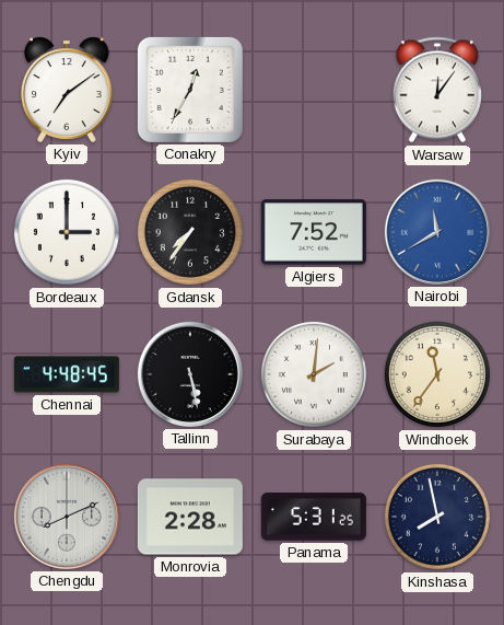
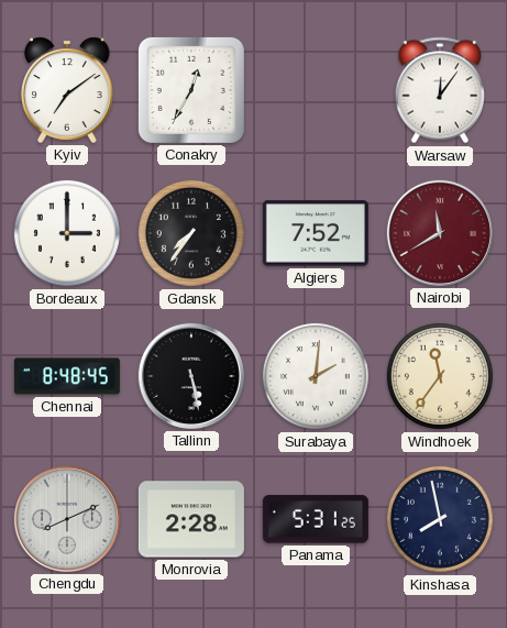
Nairobi dial: blue -> burgundy
Chennai: 4:48 -> 8:48
